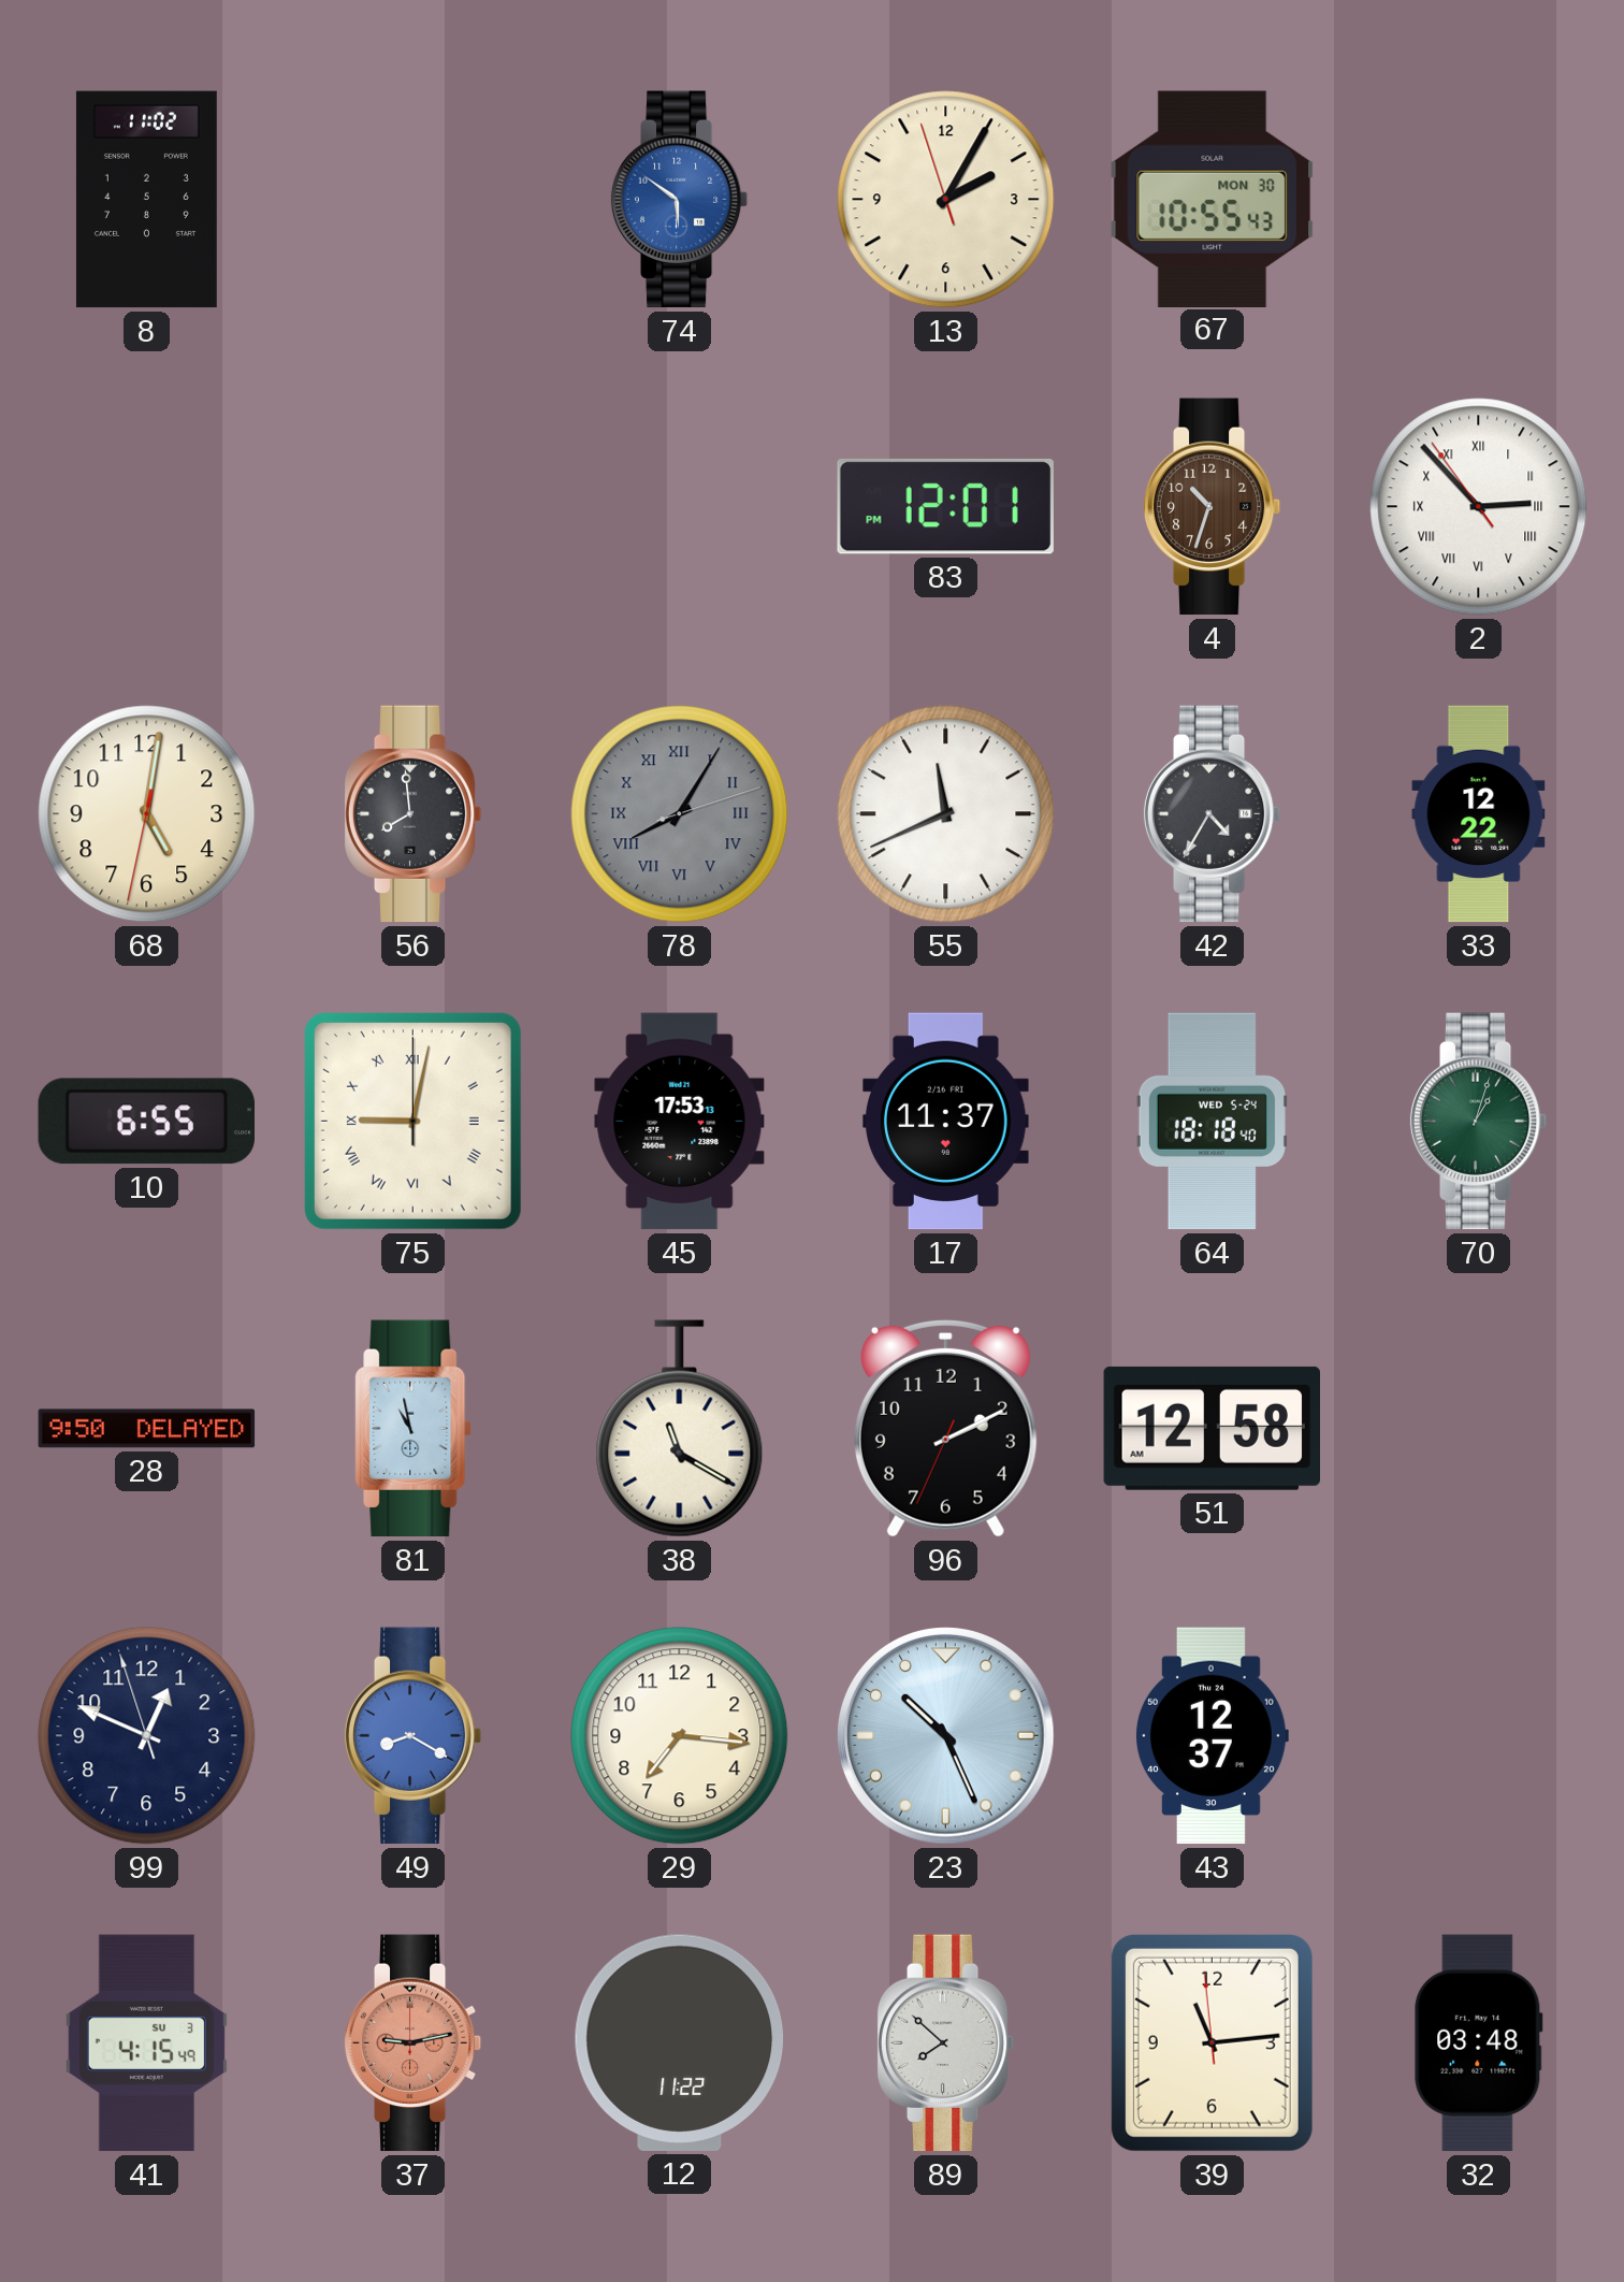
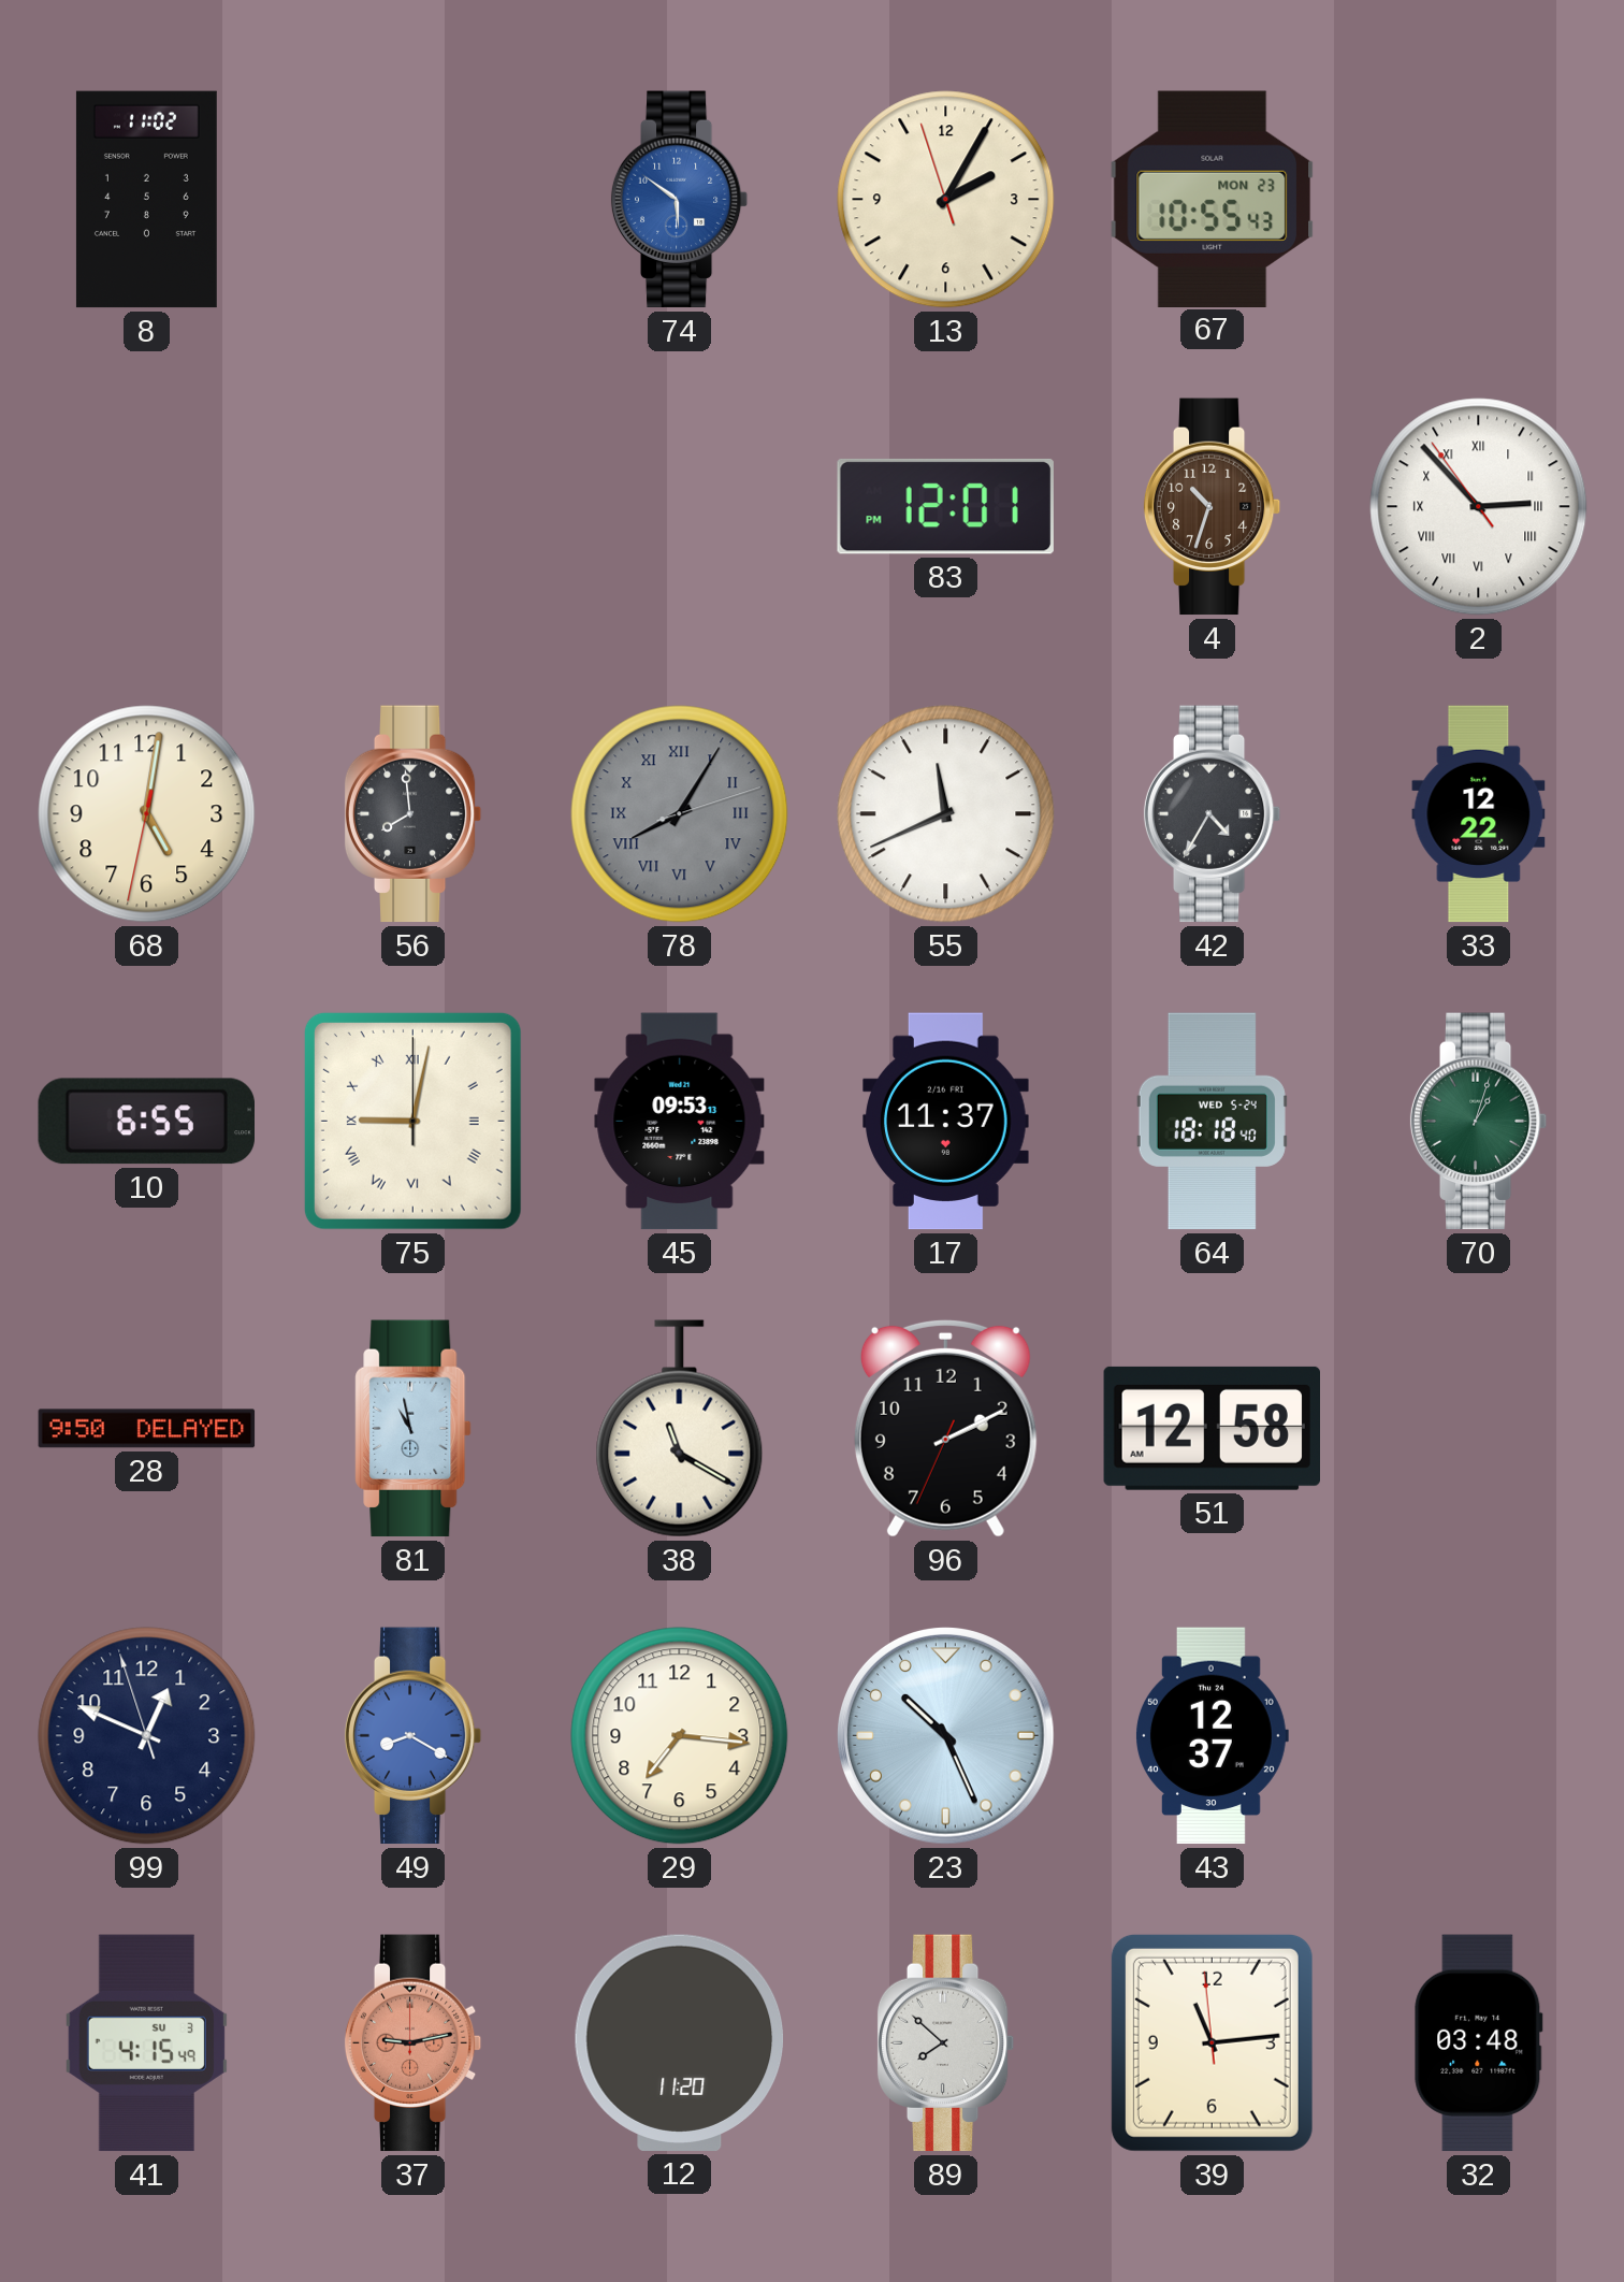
67 date: MON 30 -> MON 23
45: 17:53 -> 09:53
12: 11:22 -> 11:20
